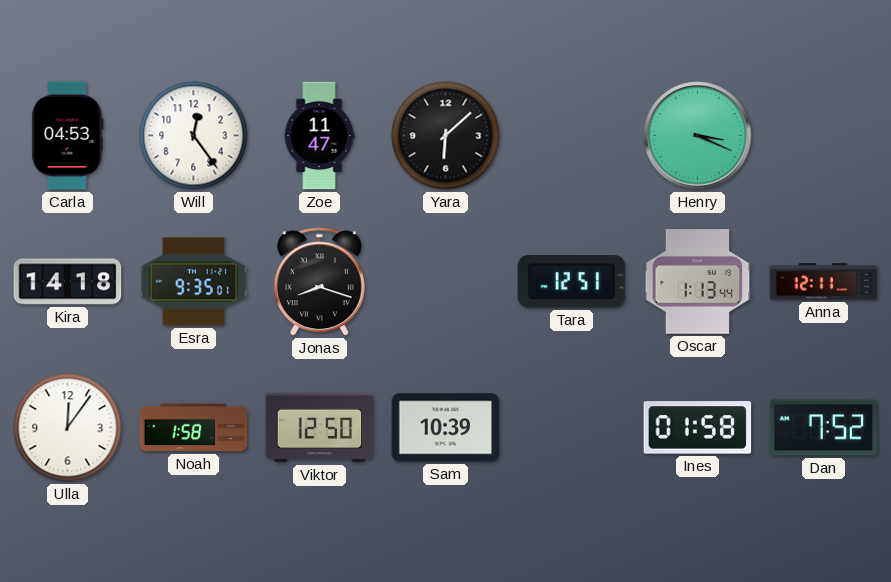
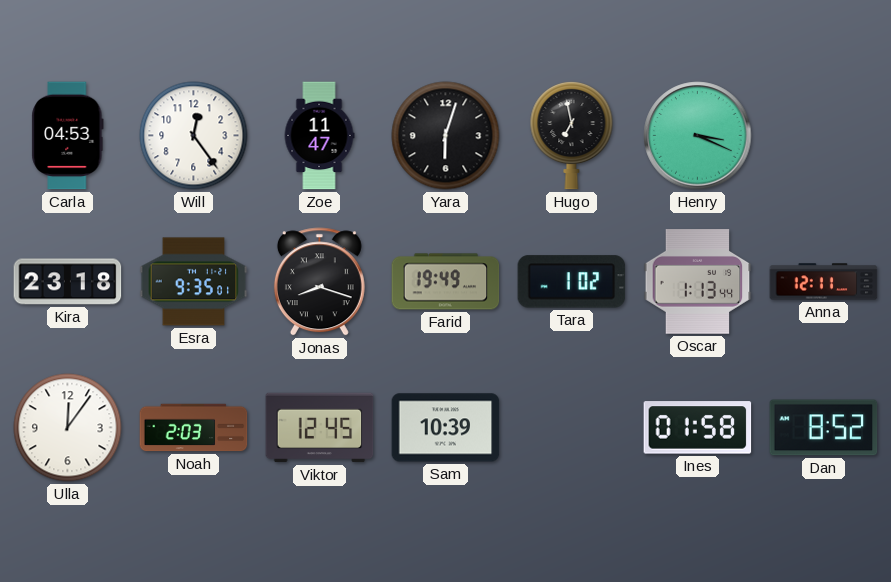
Yara: 6:08 -> 6:03
Hugo: none -> 6:58
Kira: 14:18 -> 23:18
Farid: none -> 19:49
Tara: 12:51 -> 1:02
Noah: 1:58 -> 2:03
Viktor: 12:50 -> 12:45
Dan: 7:52 -> 8:52
